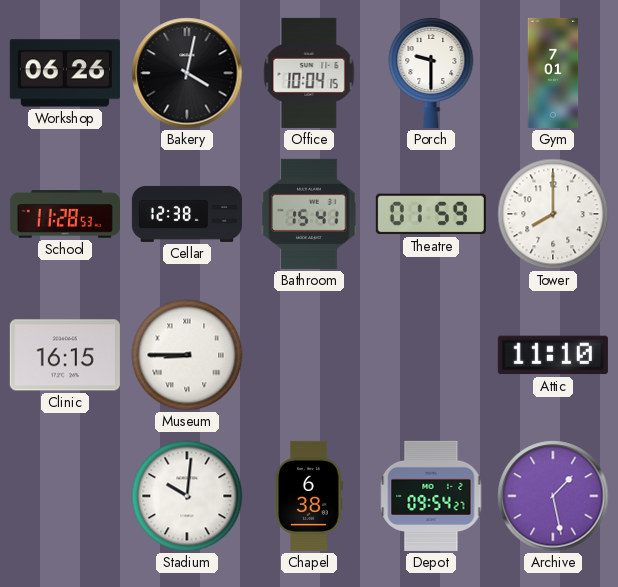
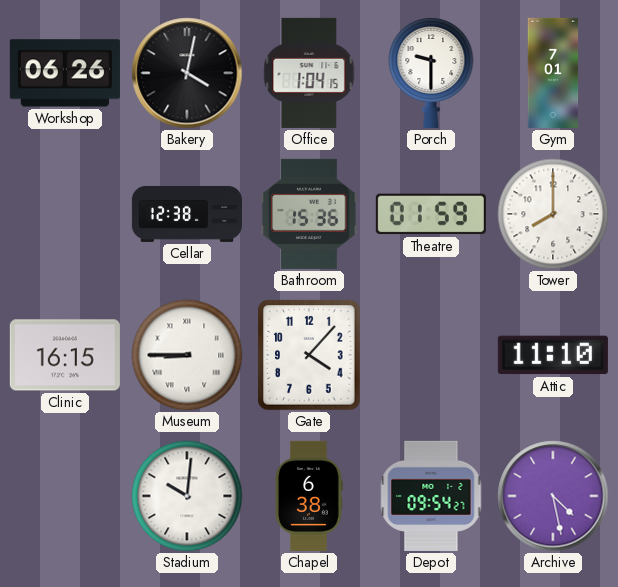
Office: 10:04 -> 1:04
School: 11:28 -> none
Bathroom: 15:41 -> 15:36
Gate: none -> 4:07
Archive: 1:28 -> 4:28
